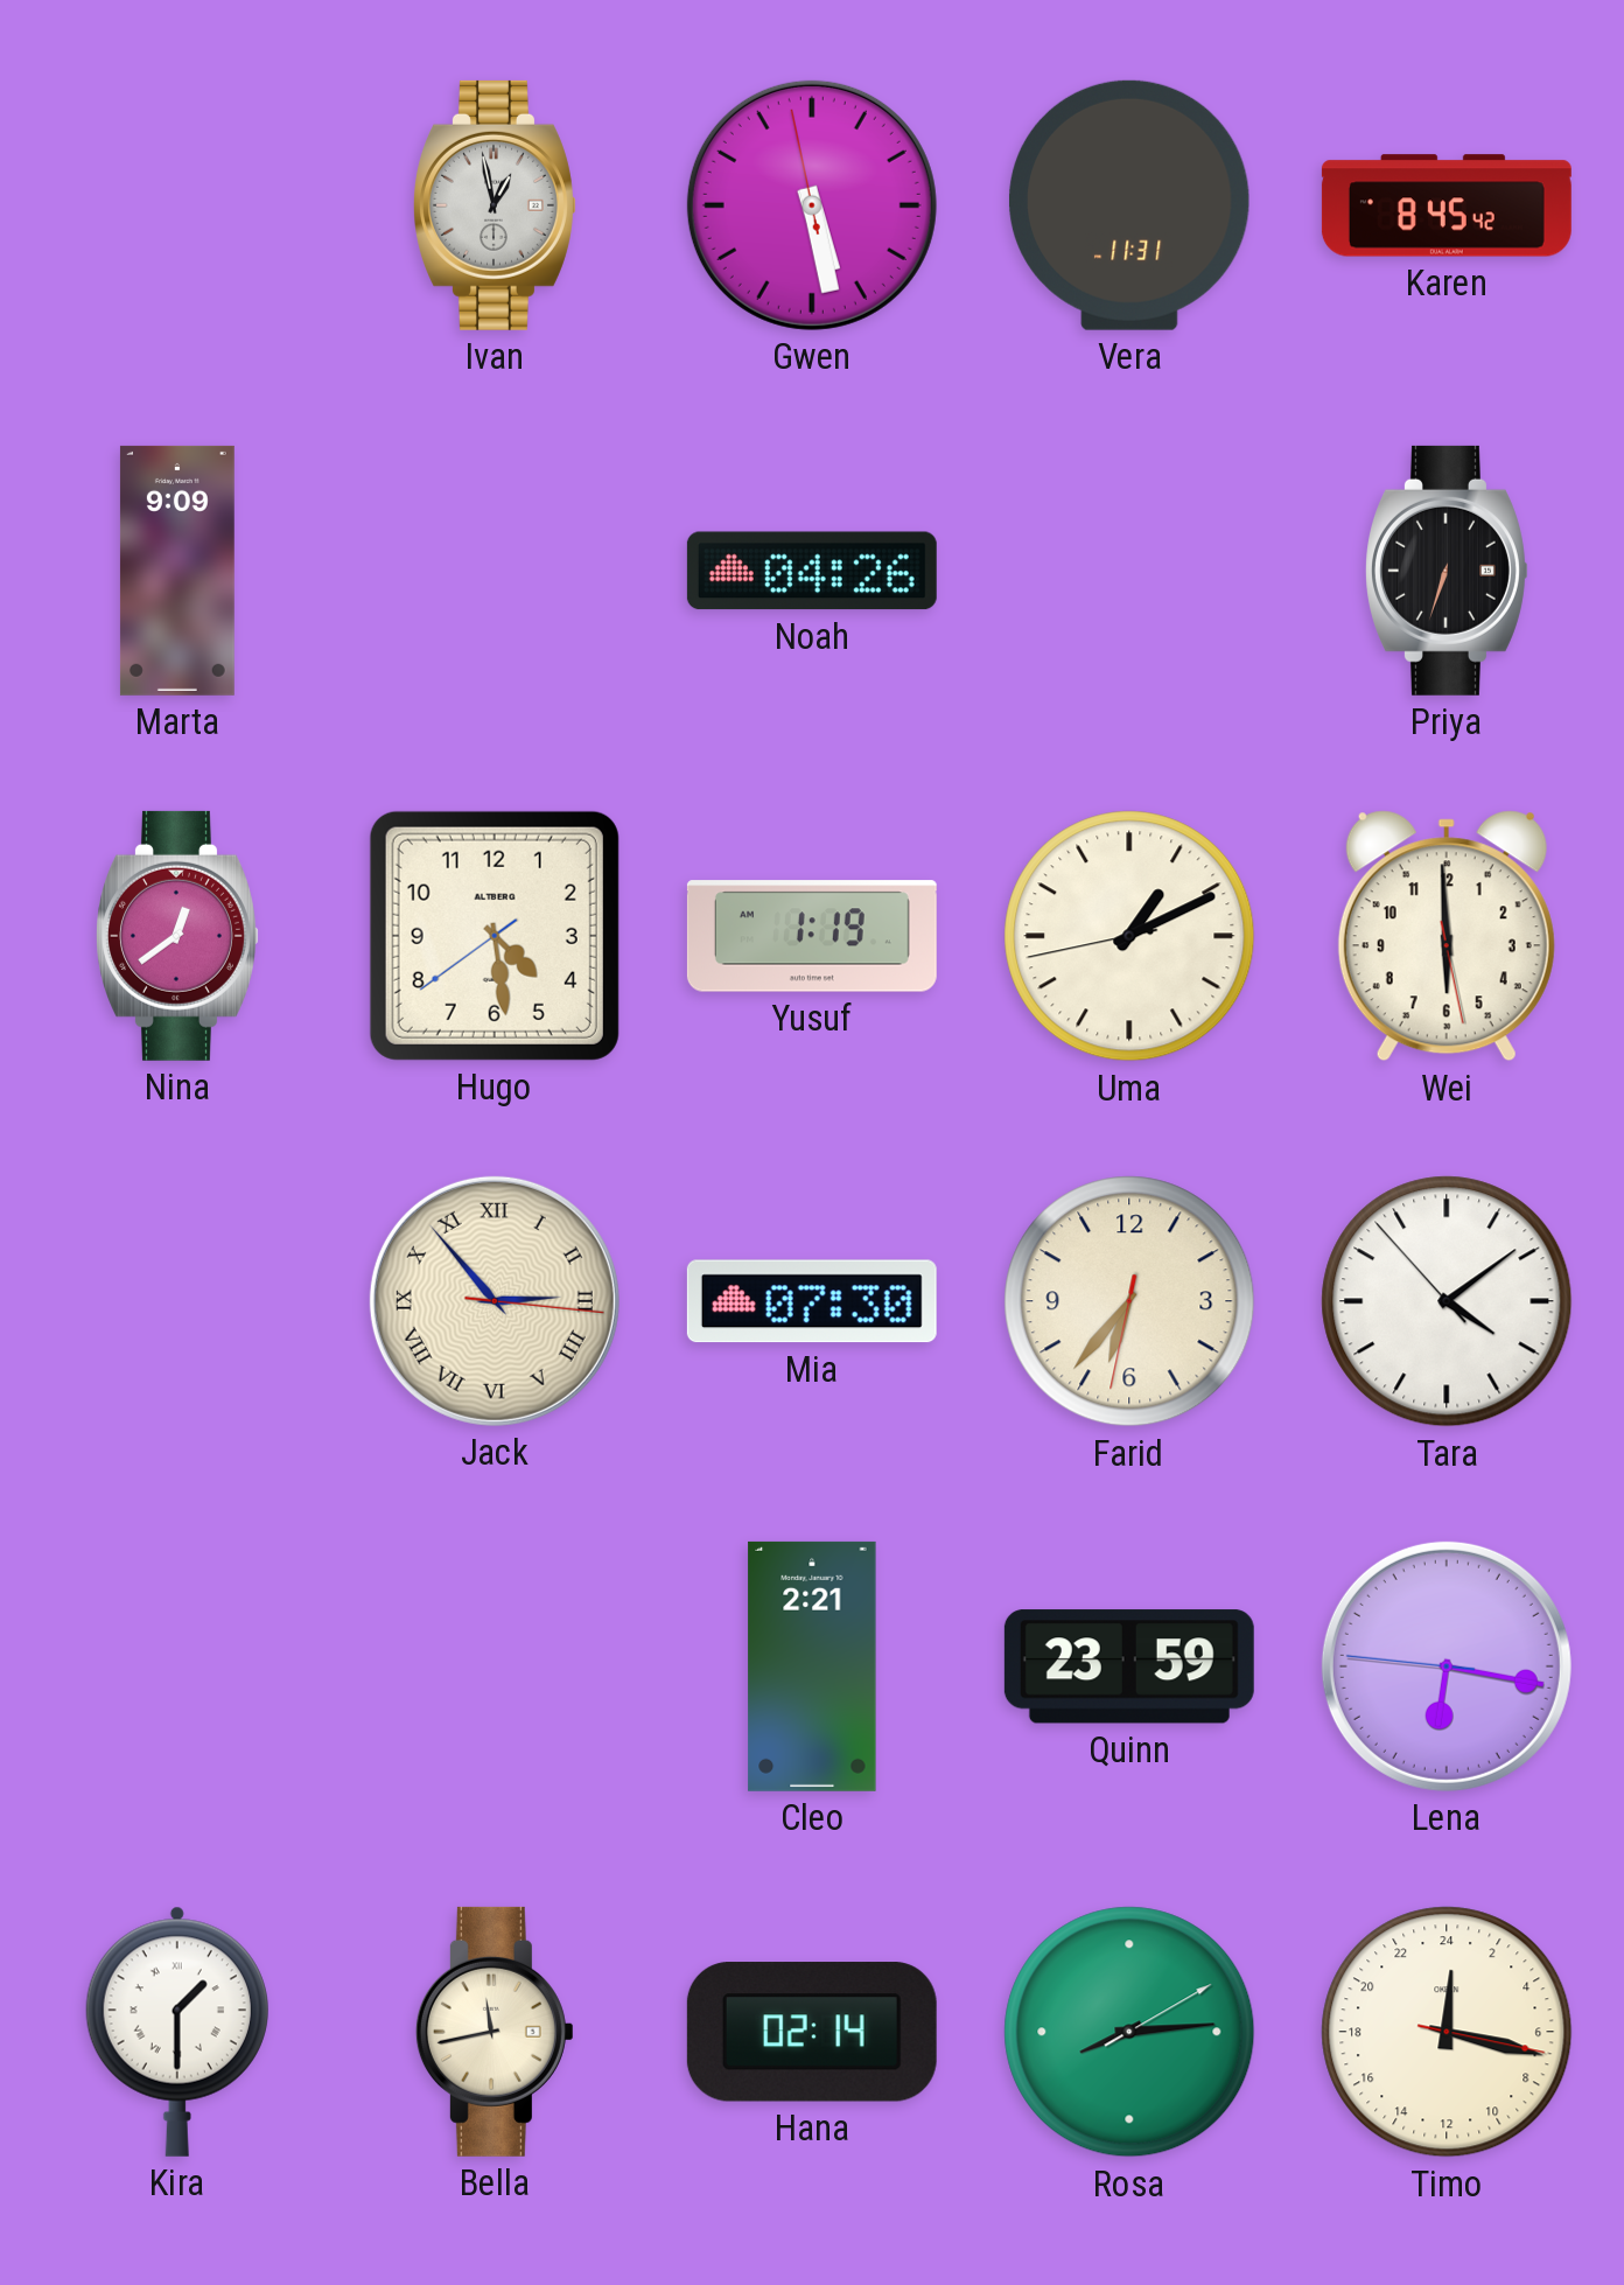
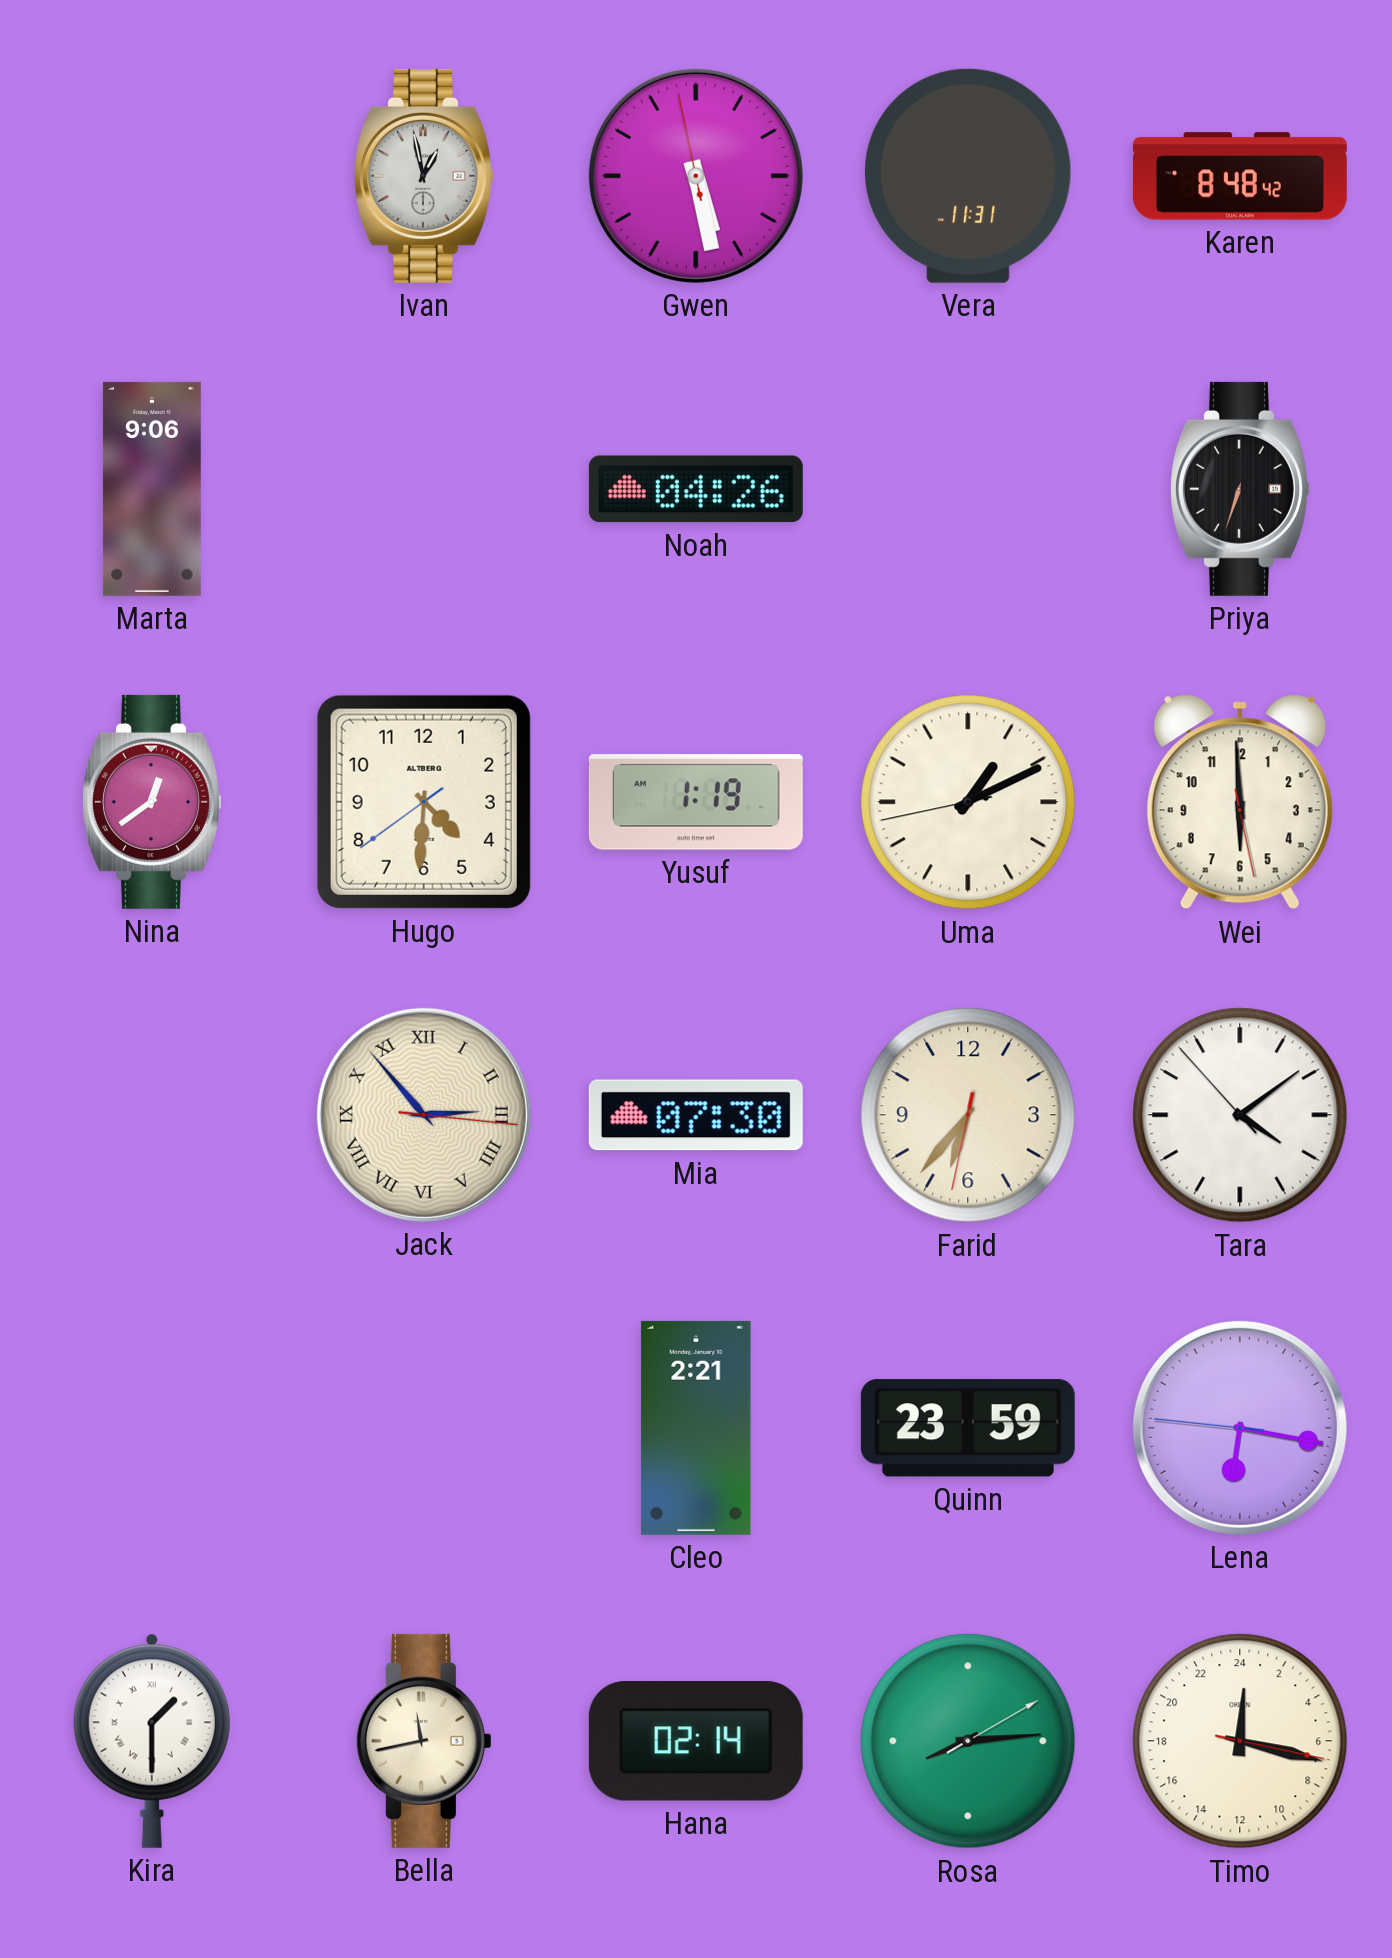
Karen: 8:45 -> 8:48
Marta: 9:09 -> 9:06
Hugo: 4:28 -> 4:30
